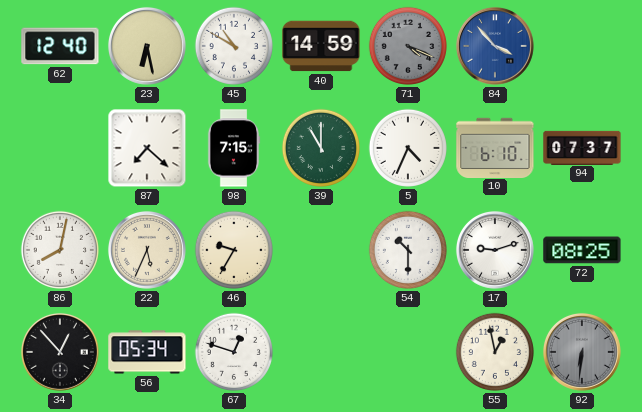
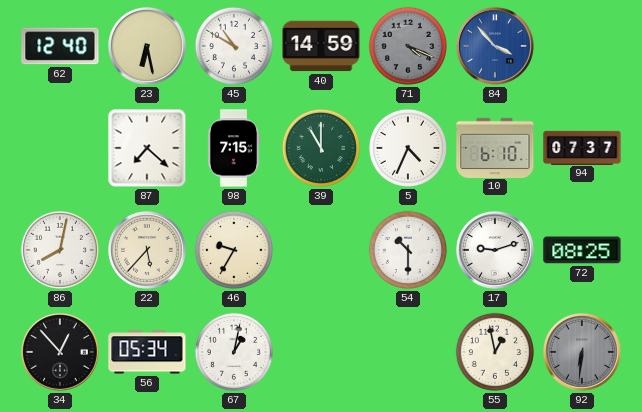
22: 5:34 -> 5:37
67: 12:48 -> 1:02
